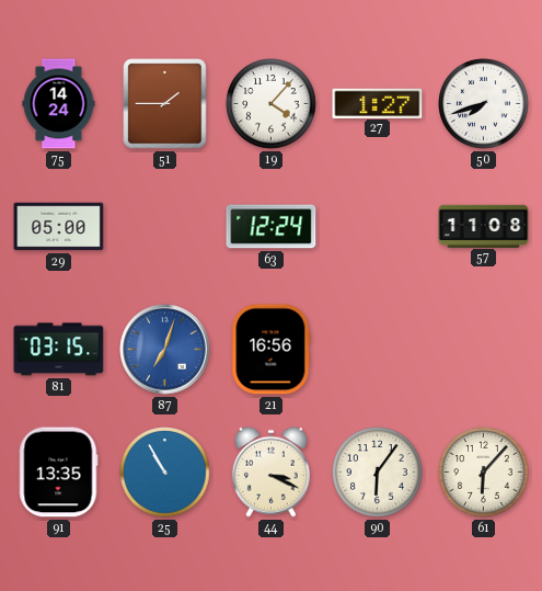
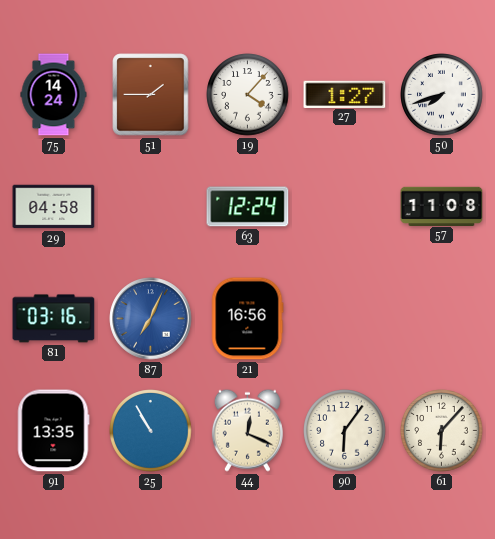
29: 05:00 -> 04:58
81: 03:15 -> 03:16
87: 7:03 -> 7:04
44: 3:19 -> 12:19
